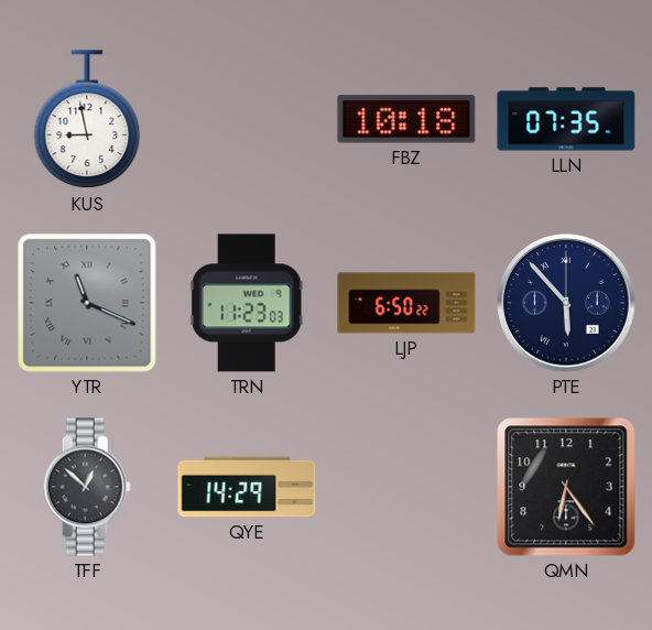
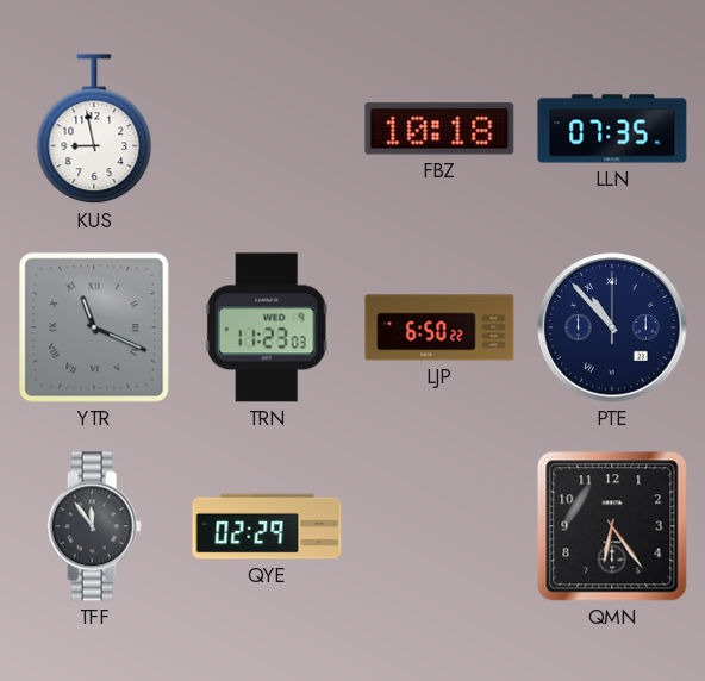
PTE: 5:53 -> 10:53
TFF: 12:52 -> 11:54
QYE: 14:29 -> 02:29
